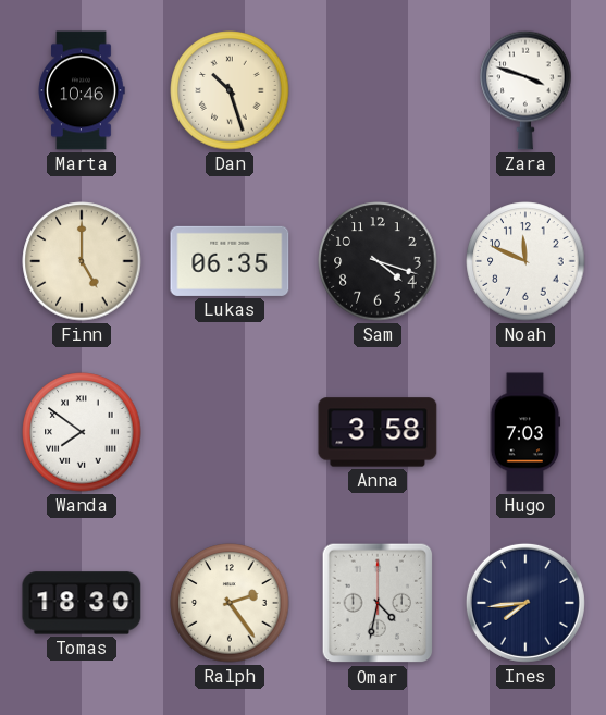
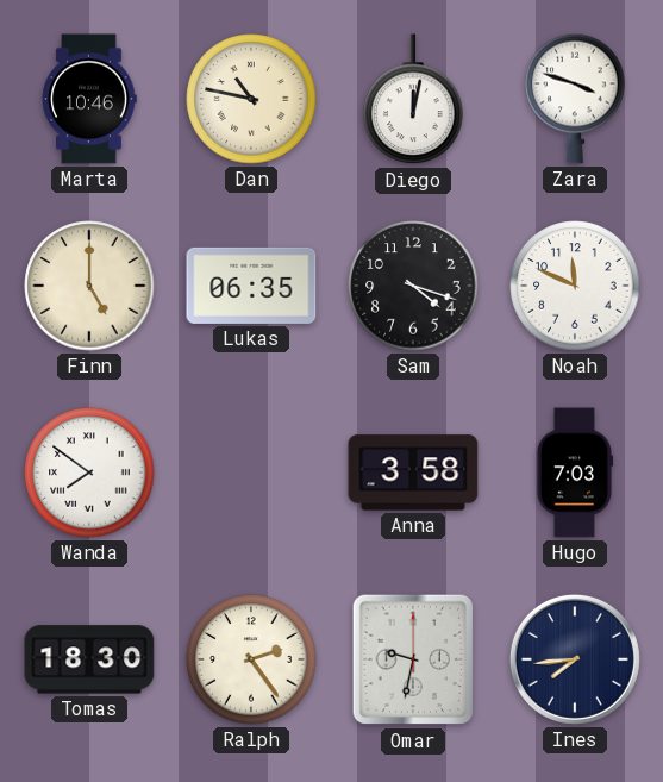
Dan: 10:27 -> 10:47
Diego: none -> 12:02
Omar: 4:32 -> 9:32
